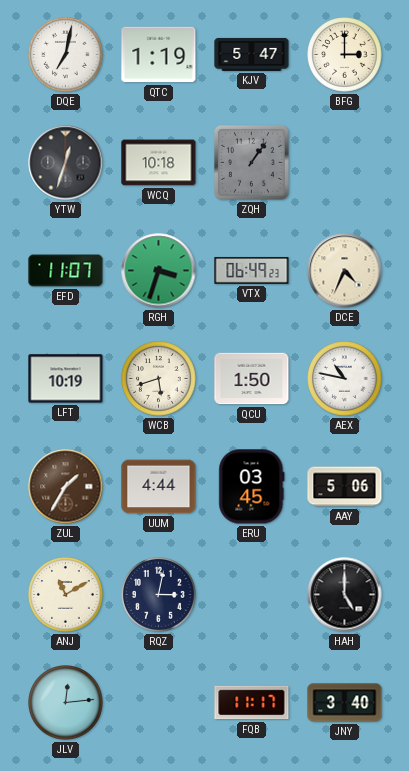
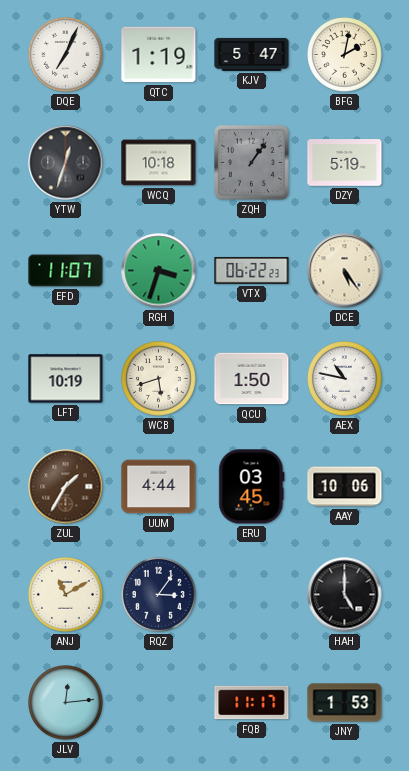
DQE: 7:02 -> 7:04
BFG: 3:00 -> 2:02
DZY: none -> 5:19
VTX: 06:49 -> 06:22
DCE: 4:34 -> 5:24
AAY: 5:06 -> 10:06
RQZ: 3:02 -> 3:06
JNY: 3:40 -> 1:53
